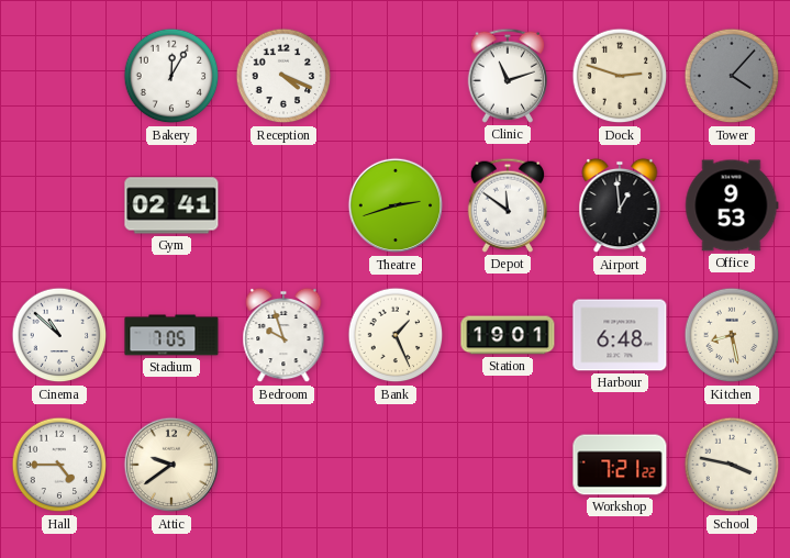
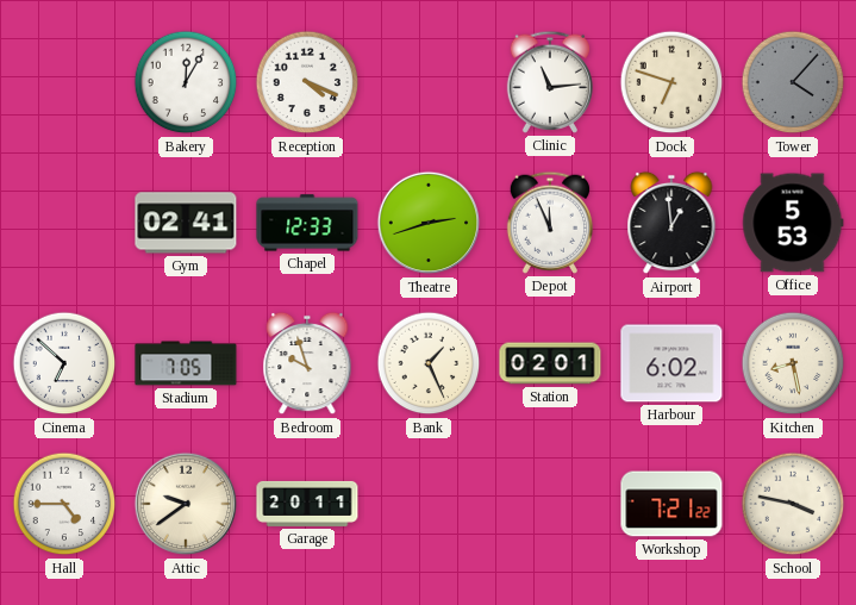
Clinic: 11:12 -> 11:14
Dock: 2:48 -> 6:48
Chapel: none -> 12:33
Depot: 11:51 -> 11:56
Office: 9:53 -> 5:53
Cinema: 10:52 -> 6:52
Station: 19:01 -> 02:01
Harbour: 6:48 -> 6:02
Garage: none -> 20:11
